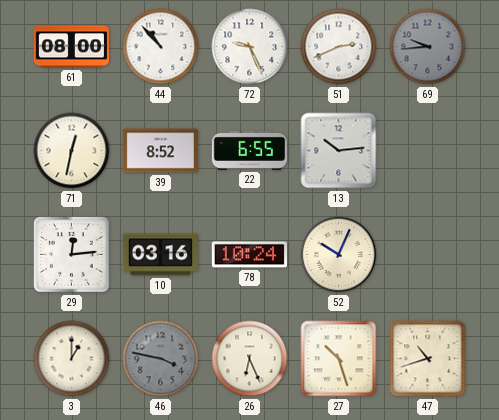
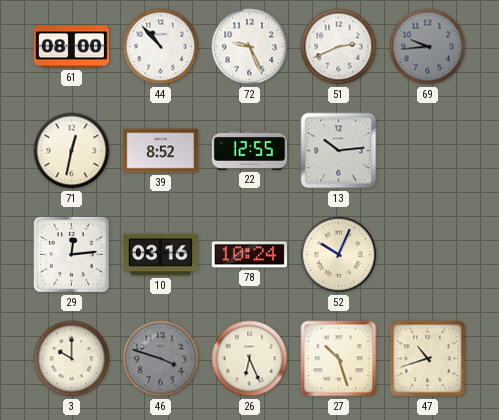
22: 6:55 -> 12:55
3: 1:00 -> 10:00
46: 3:47 -> 3:48
